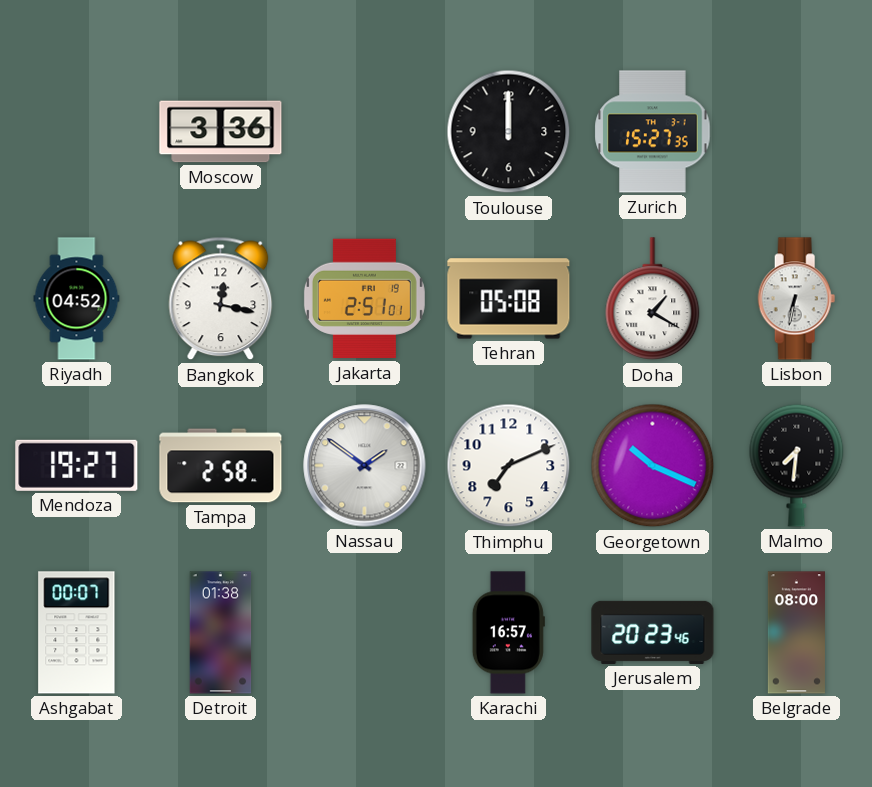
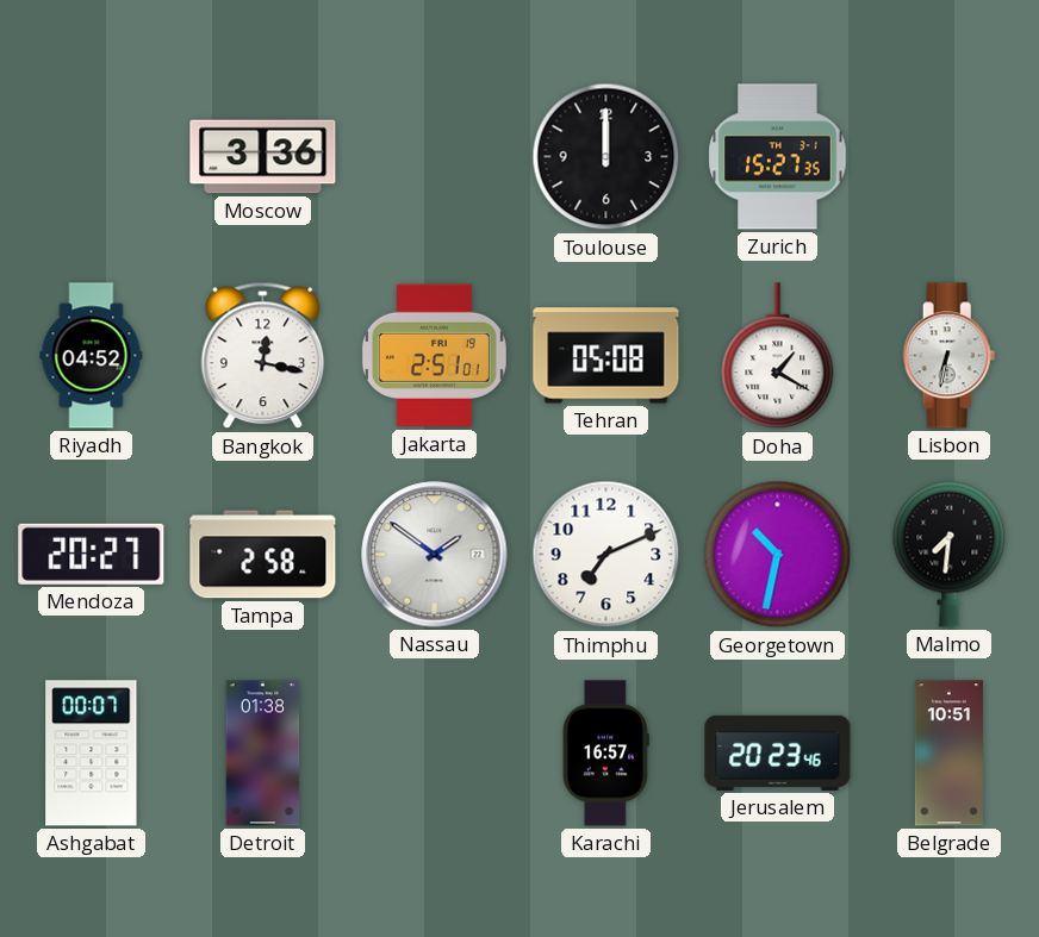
Mendoza: 19:27 -> 20:27
Georgetown: 10:19 -> 10:32
Belgrade: 08:00 -> 10:51
